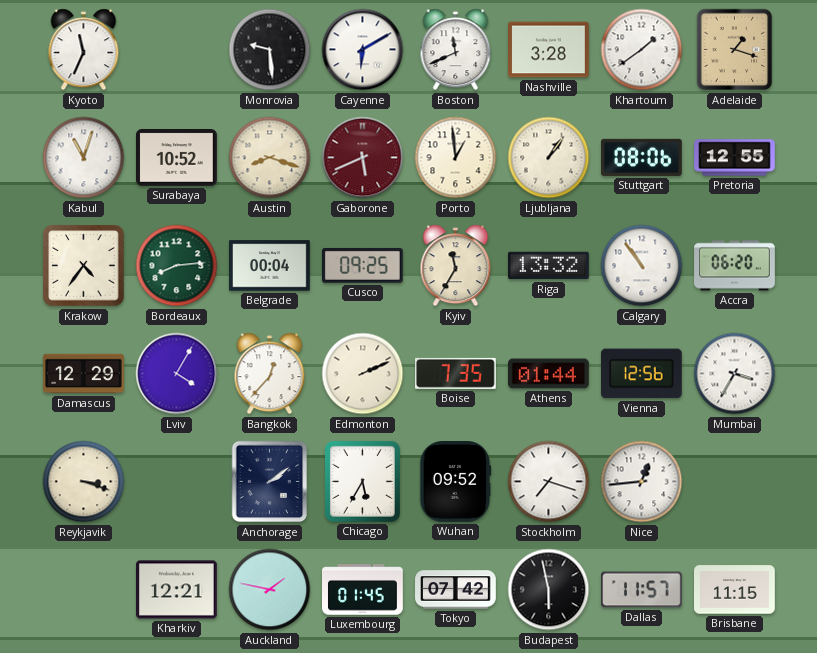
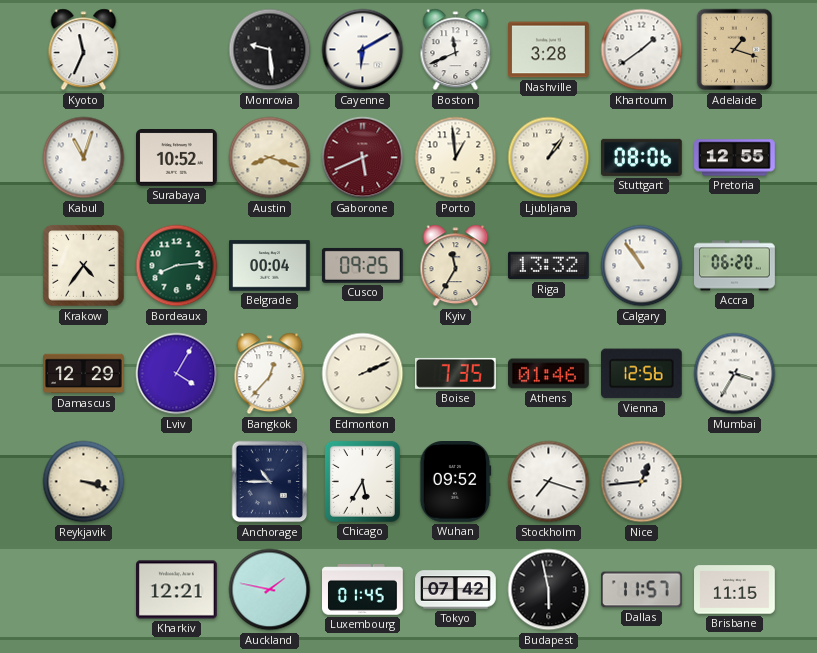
Athens: 01:44 -> 01:46
Anchorage: 2:09 -> 10:45
